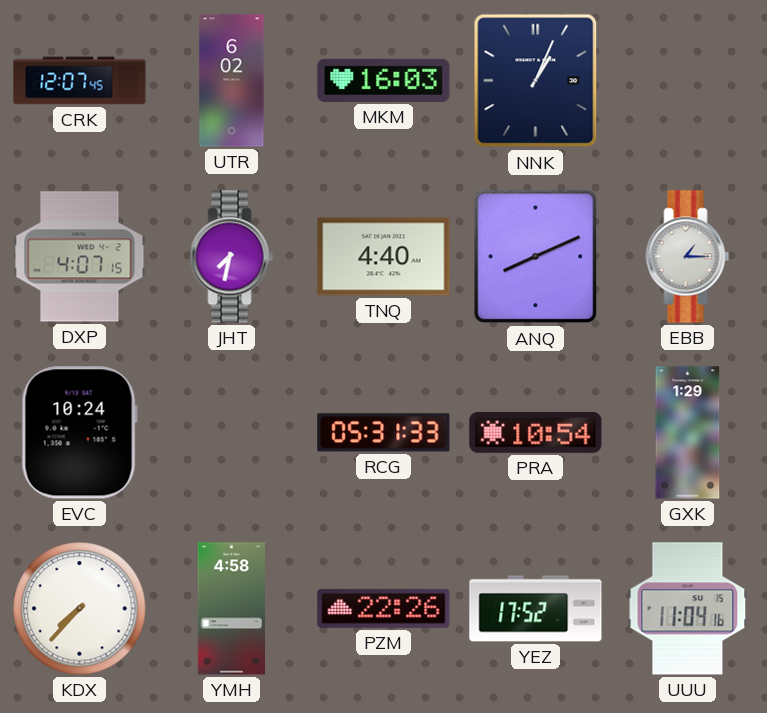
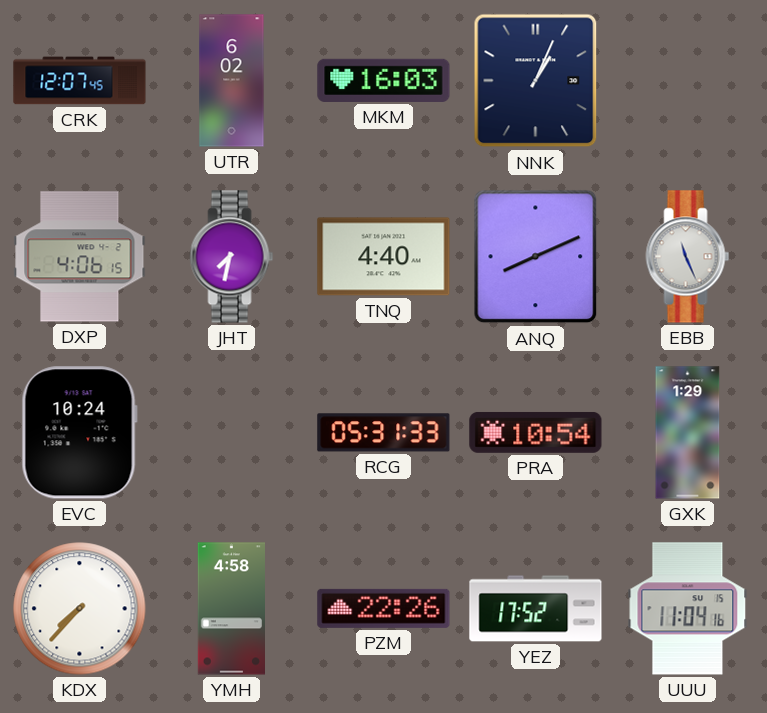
DXP: 4:07 -> 4:06
EBB: 1:15 -> 11:26
